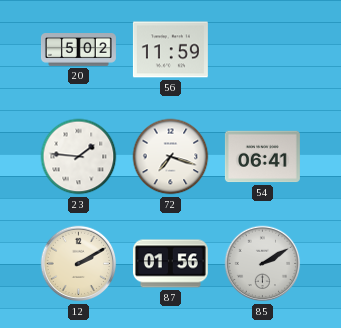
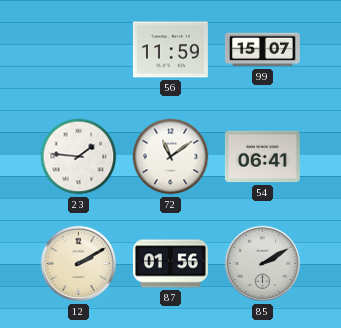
20: 5:02 -> none
99: none -> 15:07
72: 7:18 -> 11:09
